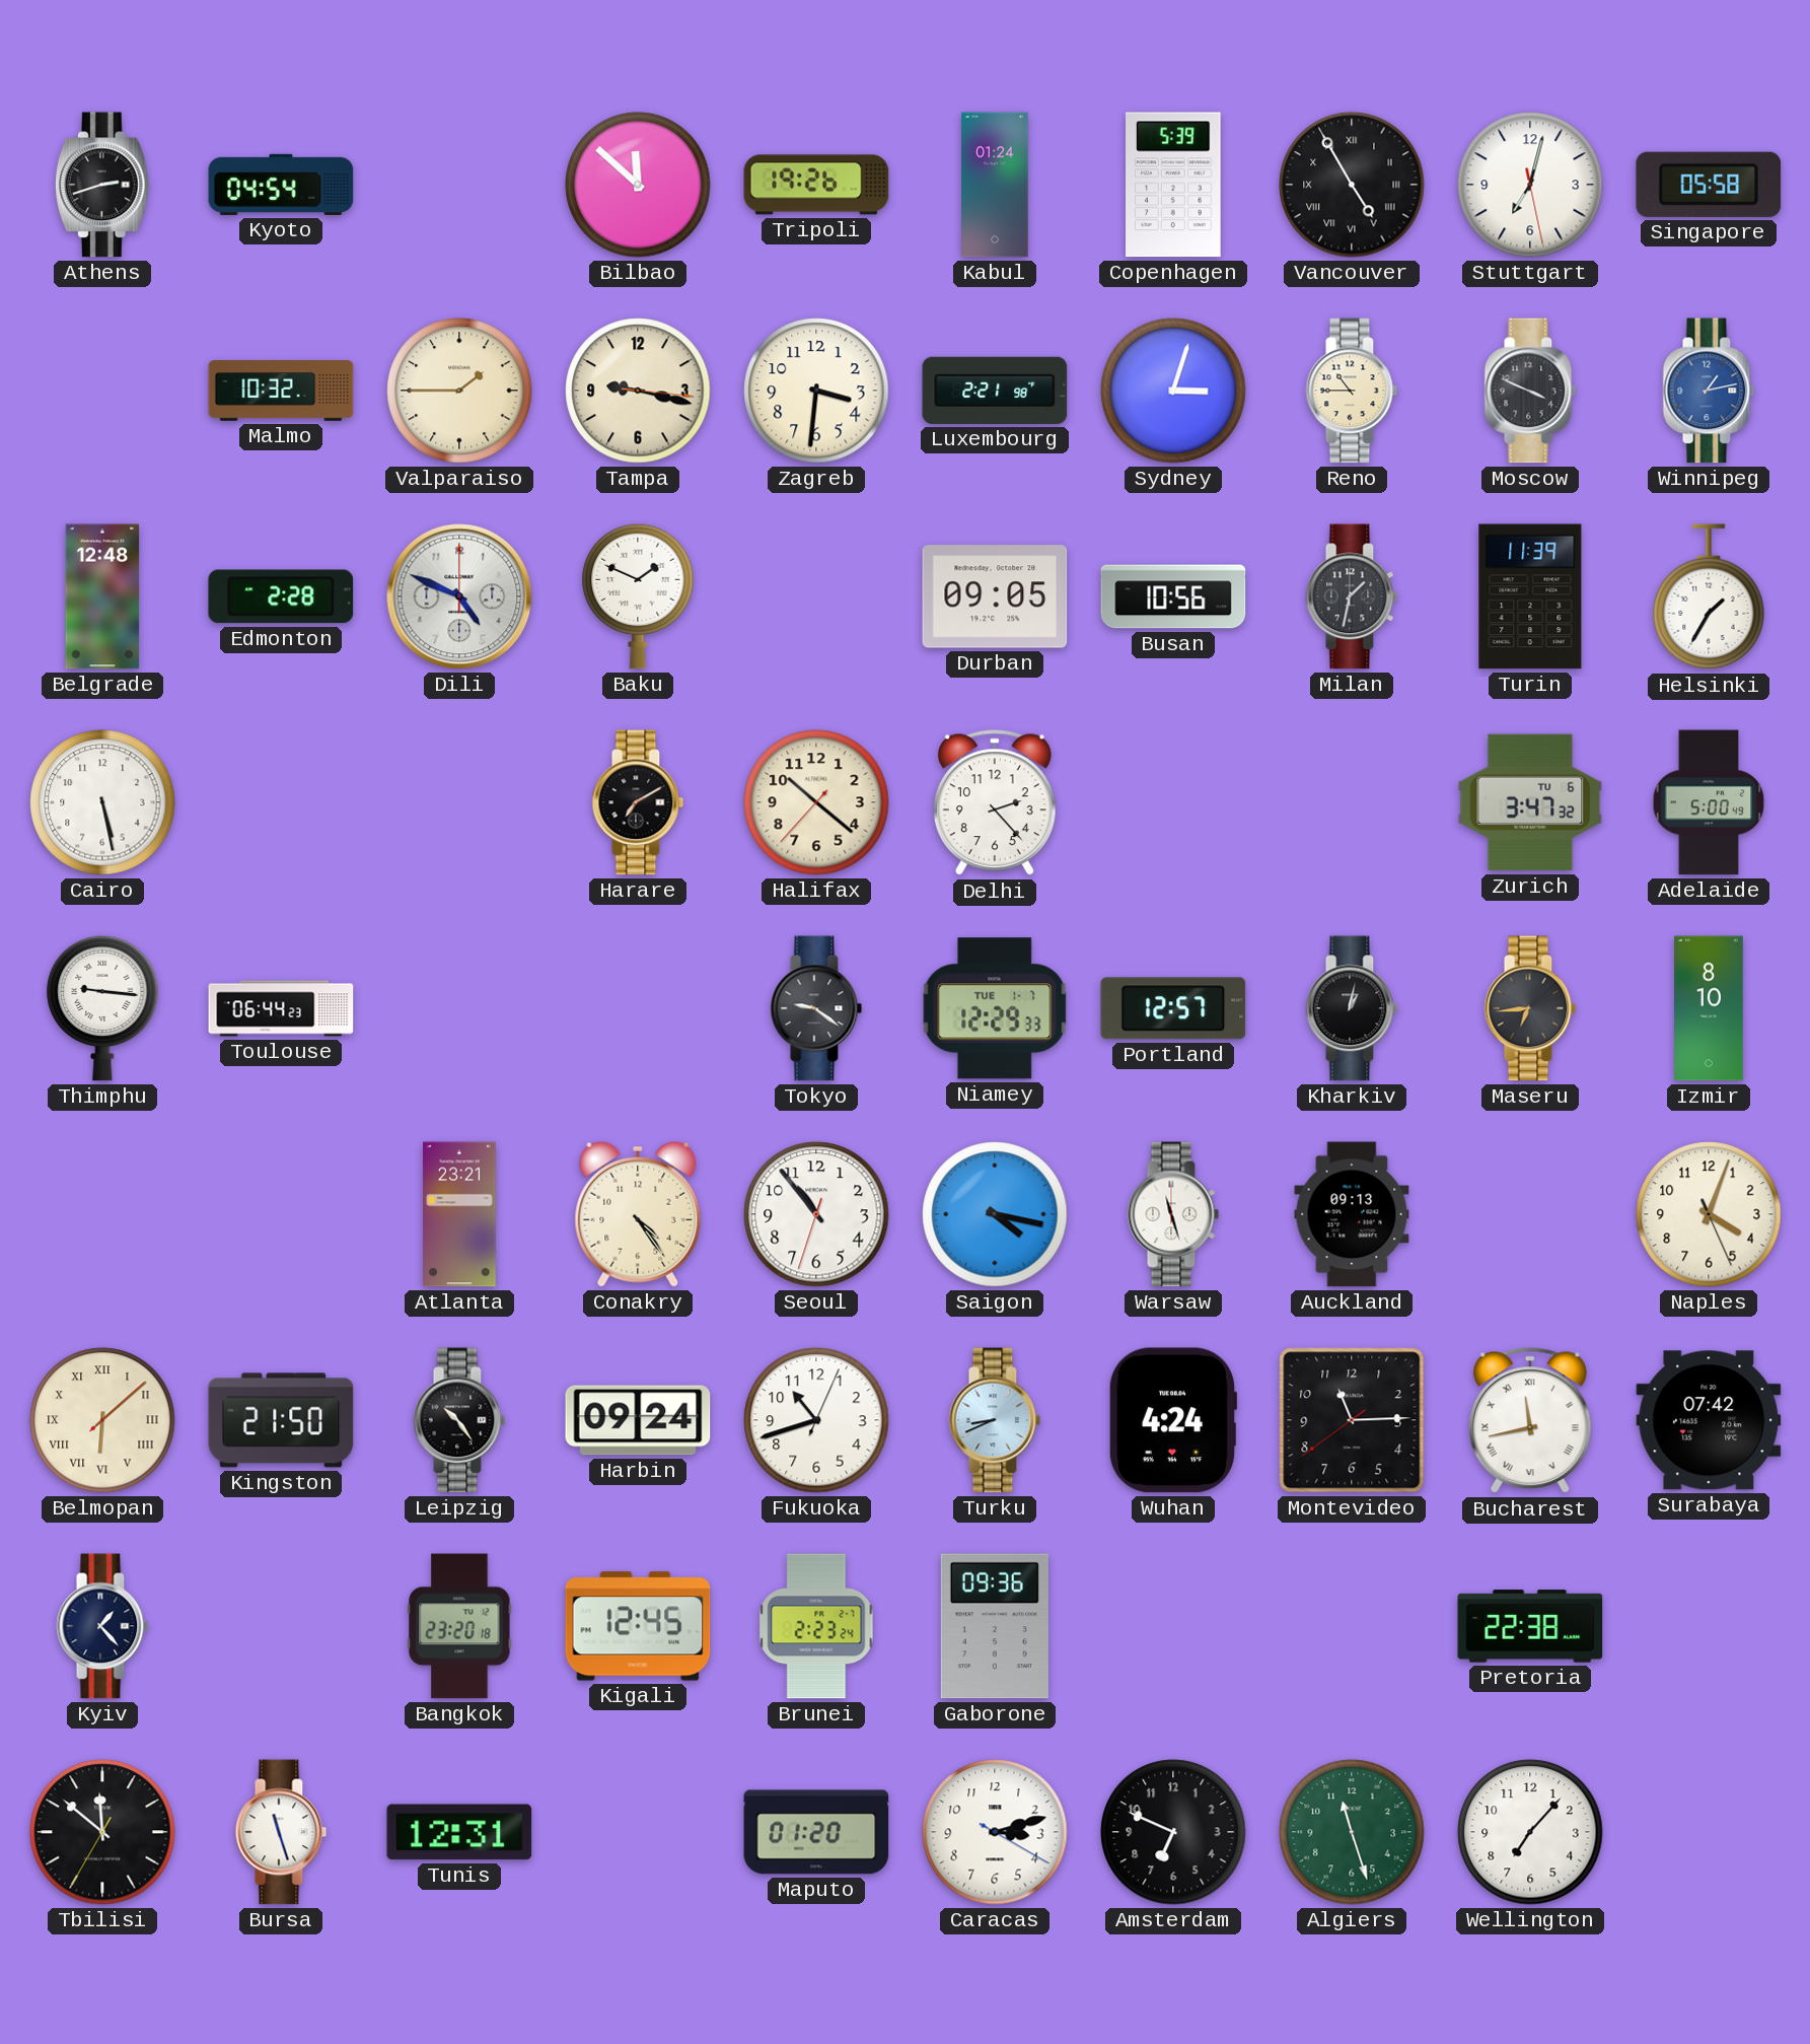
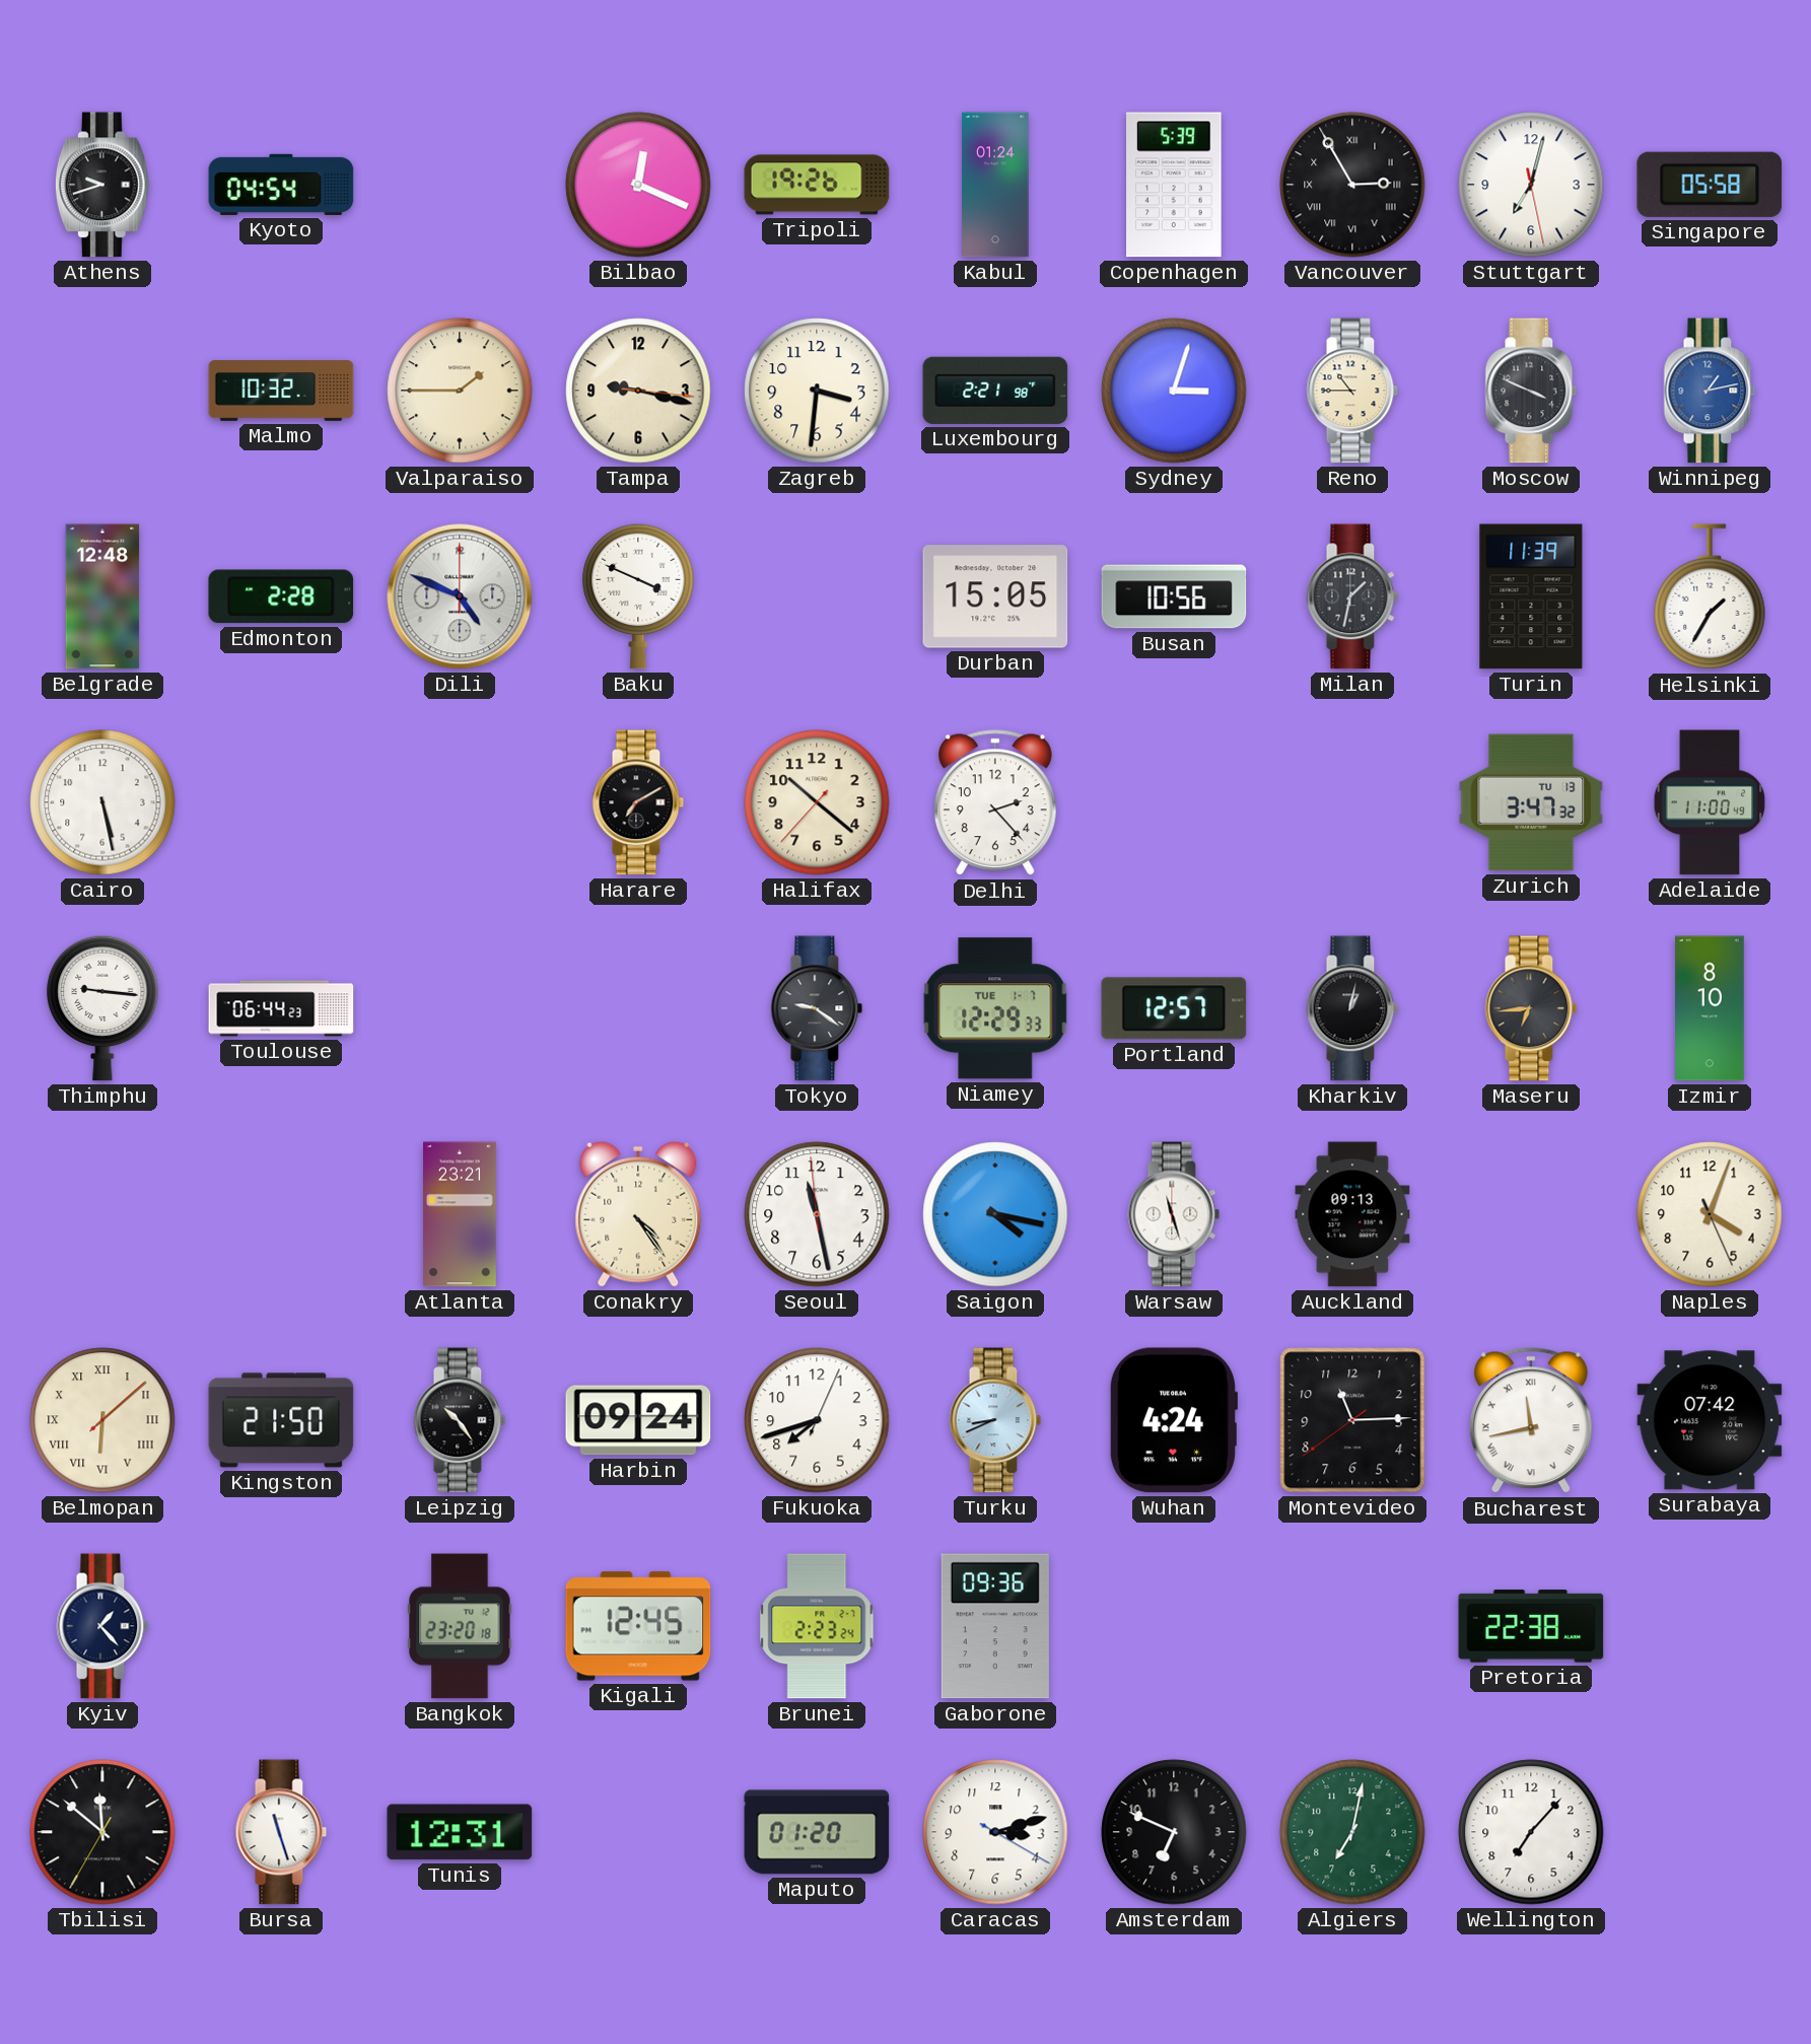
Athens: 2:42 -> 9:42
Bilbao: 11:52 -> 12:19
Vancouver: 4:55 -> 2:55
Baku: 1:49 -> 3:49
Durban: 09:05 -> 15:05
Zurich date: TU 6 -> TU 13
Adelaide: 5:00 -> 11:00
Seoul: 10:53 -> 11:27
Fukuoka: 10:42 -> 7:42
Algiers: 11:27 -> 7:02
